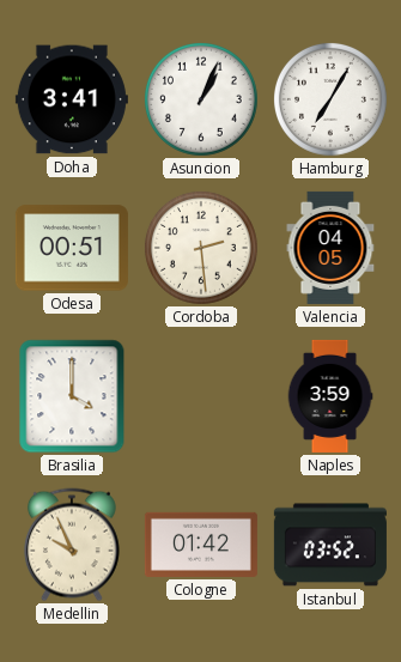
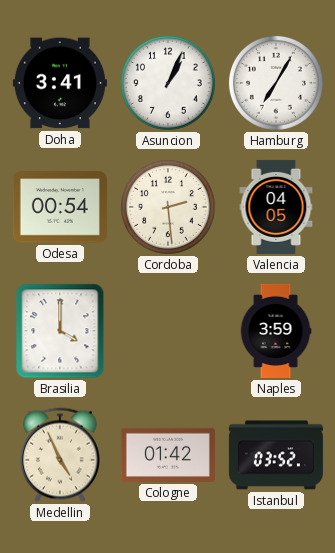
Odesa: 00:51 -> 00:54
Medellin: 9:56 -> 4:56
